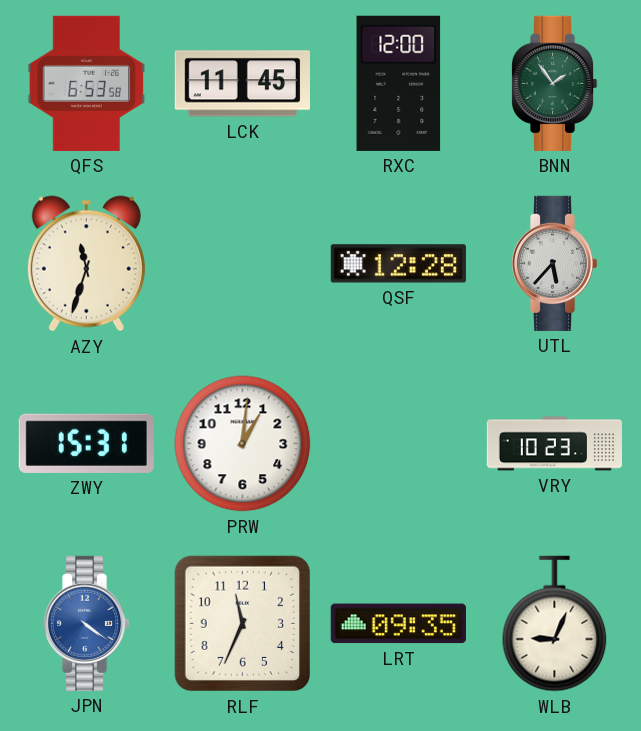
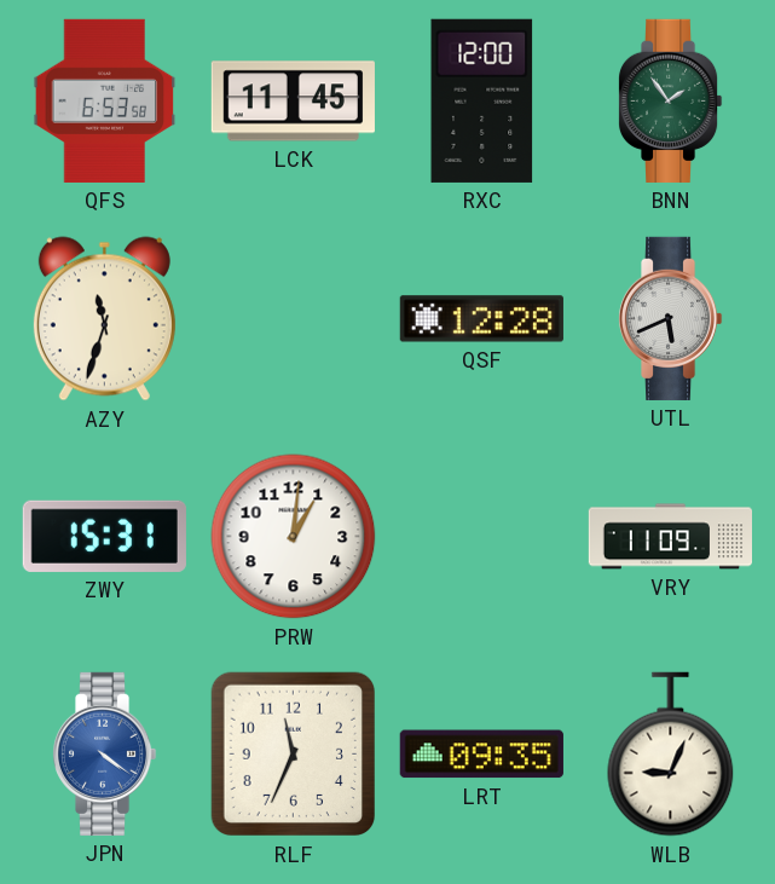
UTL: 5:37 -> 5:41
VRY: 10:23 -> 11:09
